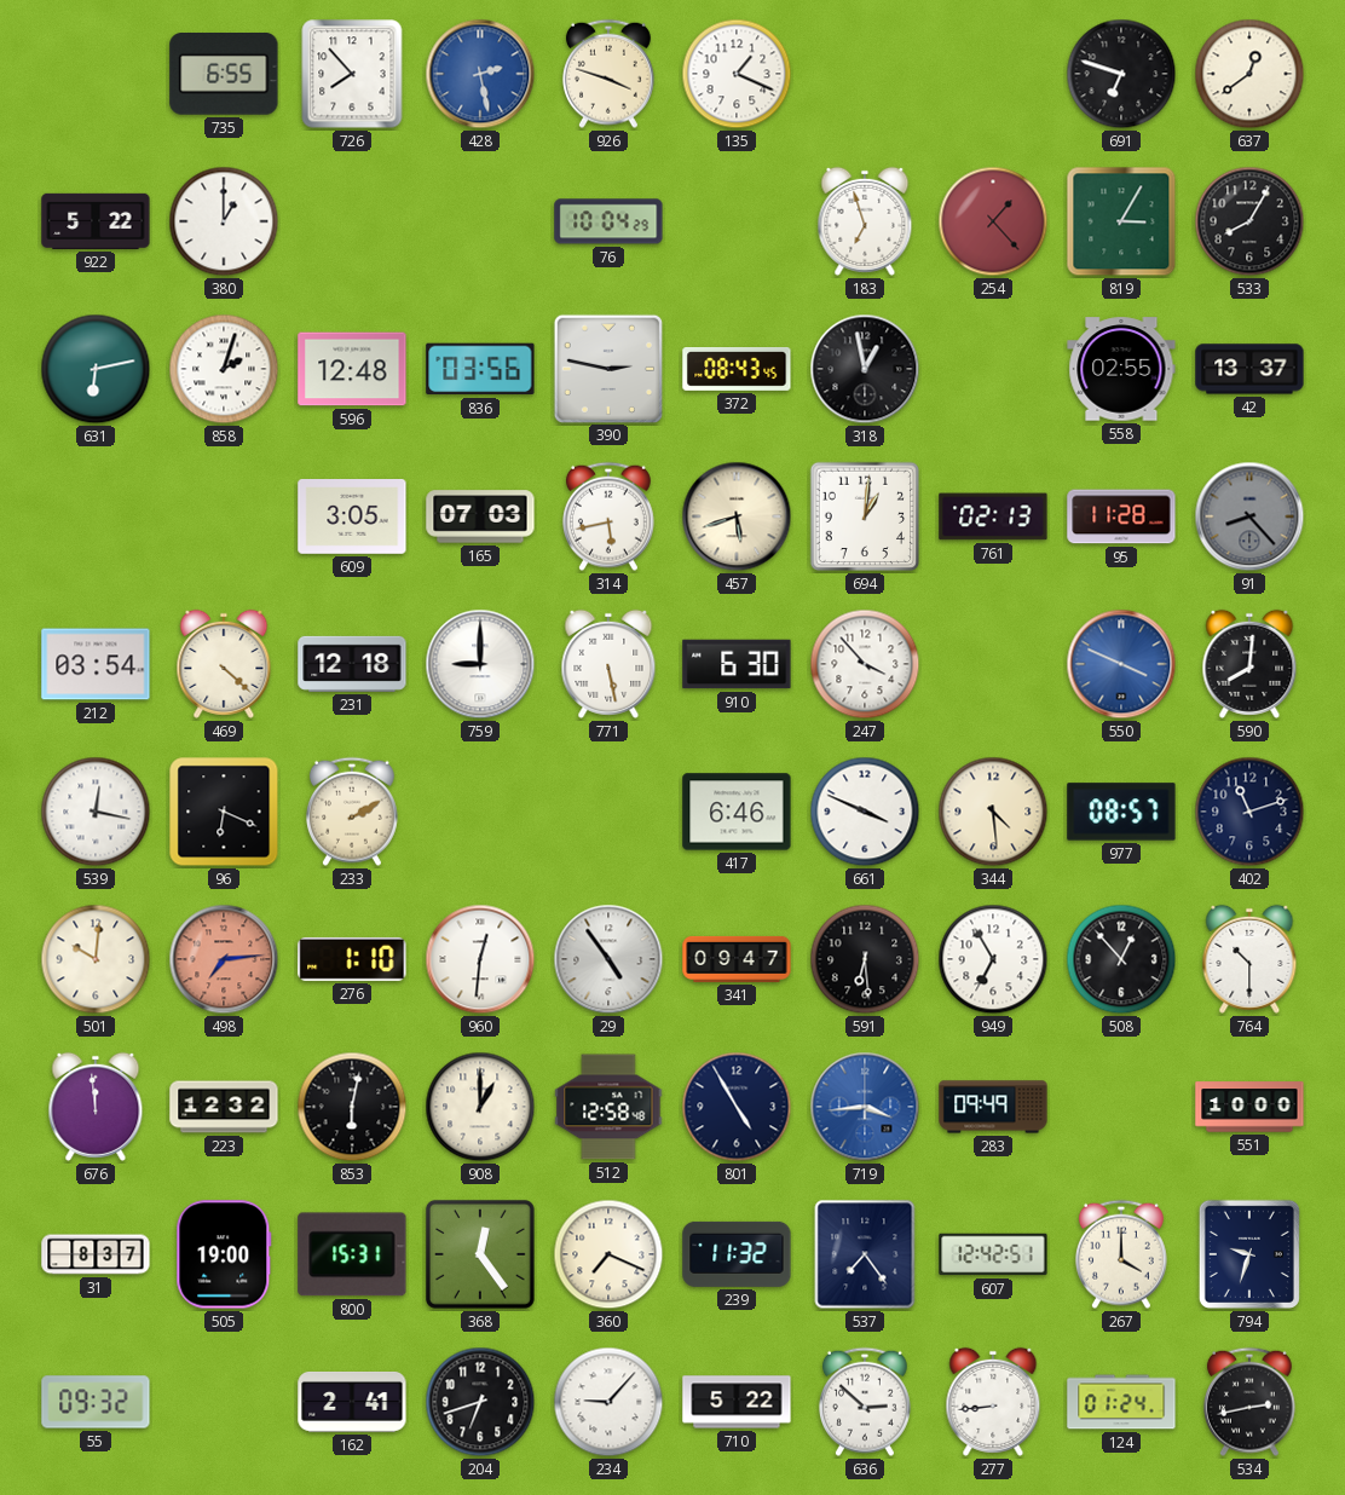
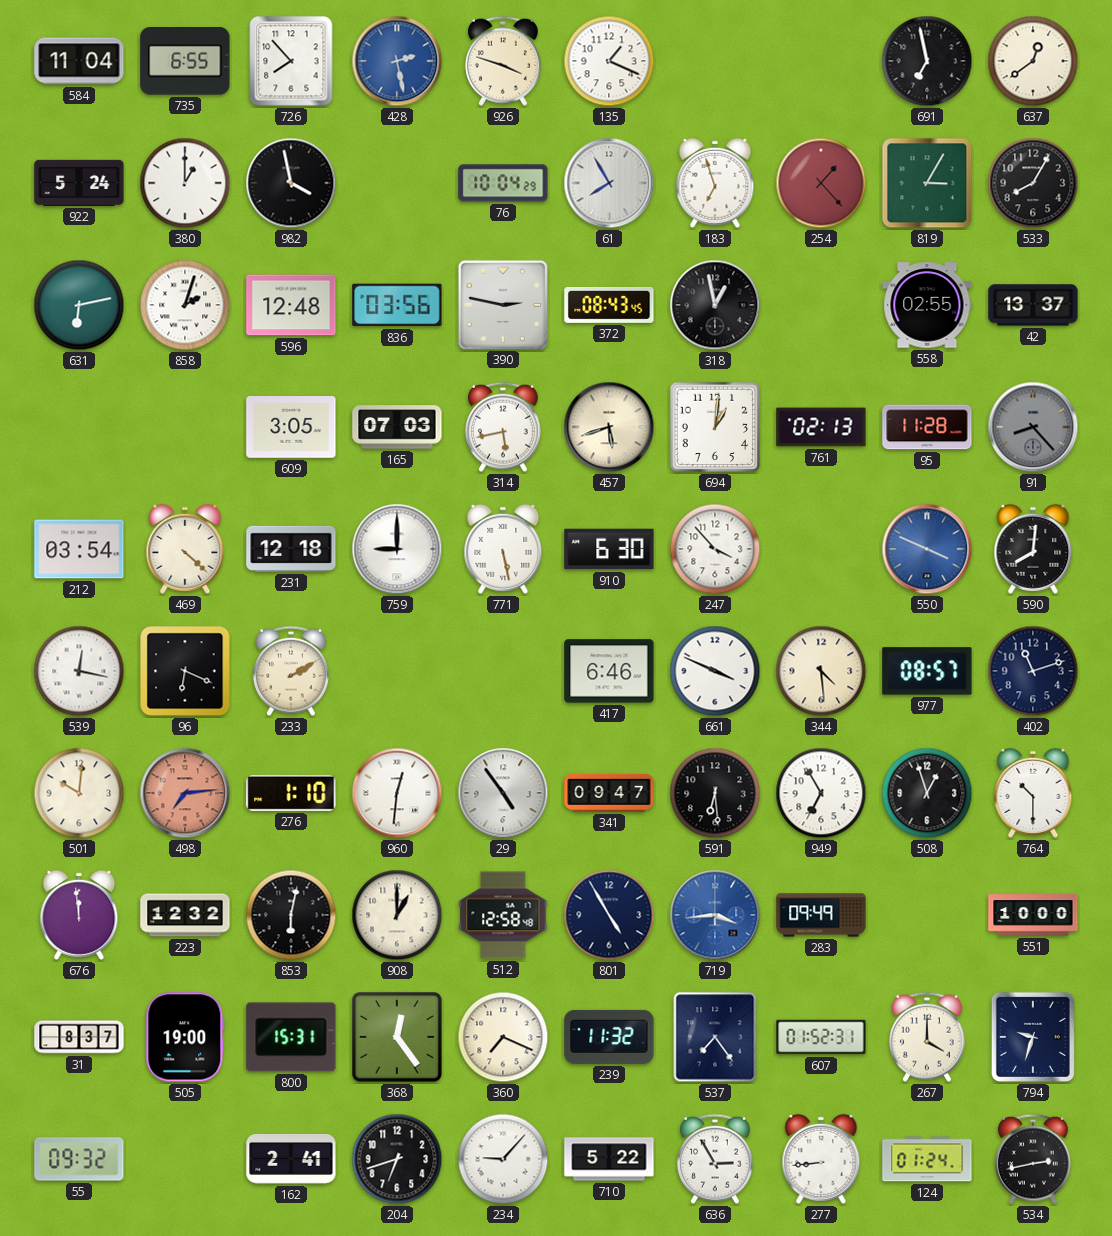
584: none -> 11:04
691: 6:48 -> 6:58
922: 5:22 -> 5:24
982: none -> 3:58
61: none -> 7:55
508: 12:53 -> 12:57
607: 12:42 -> 01:52
636: 2:52 -> 2:55
